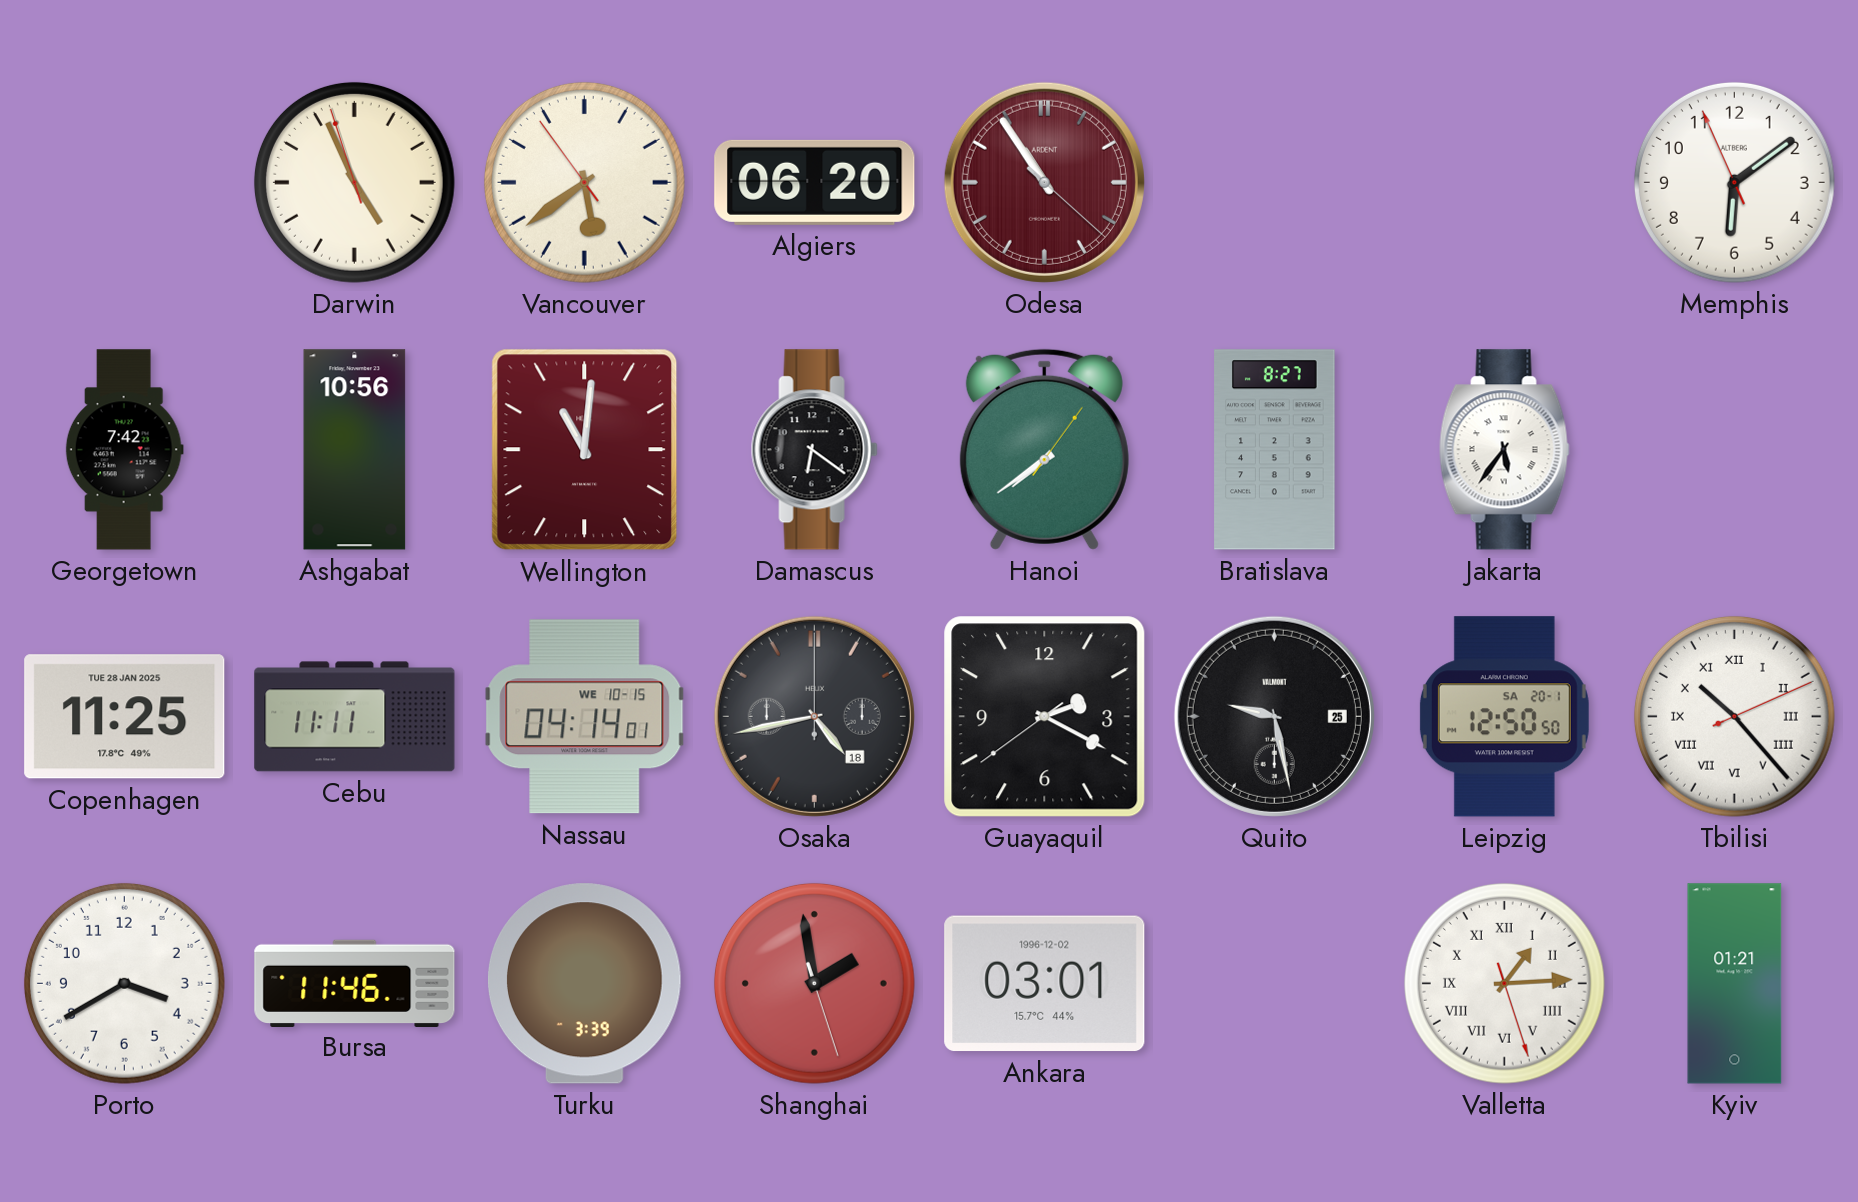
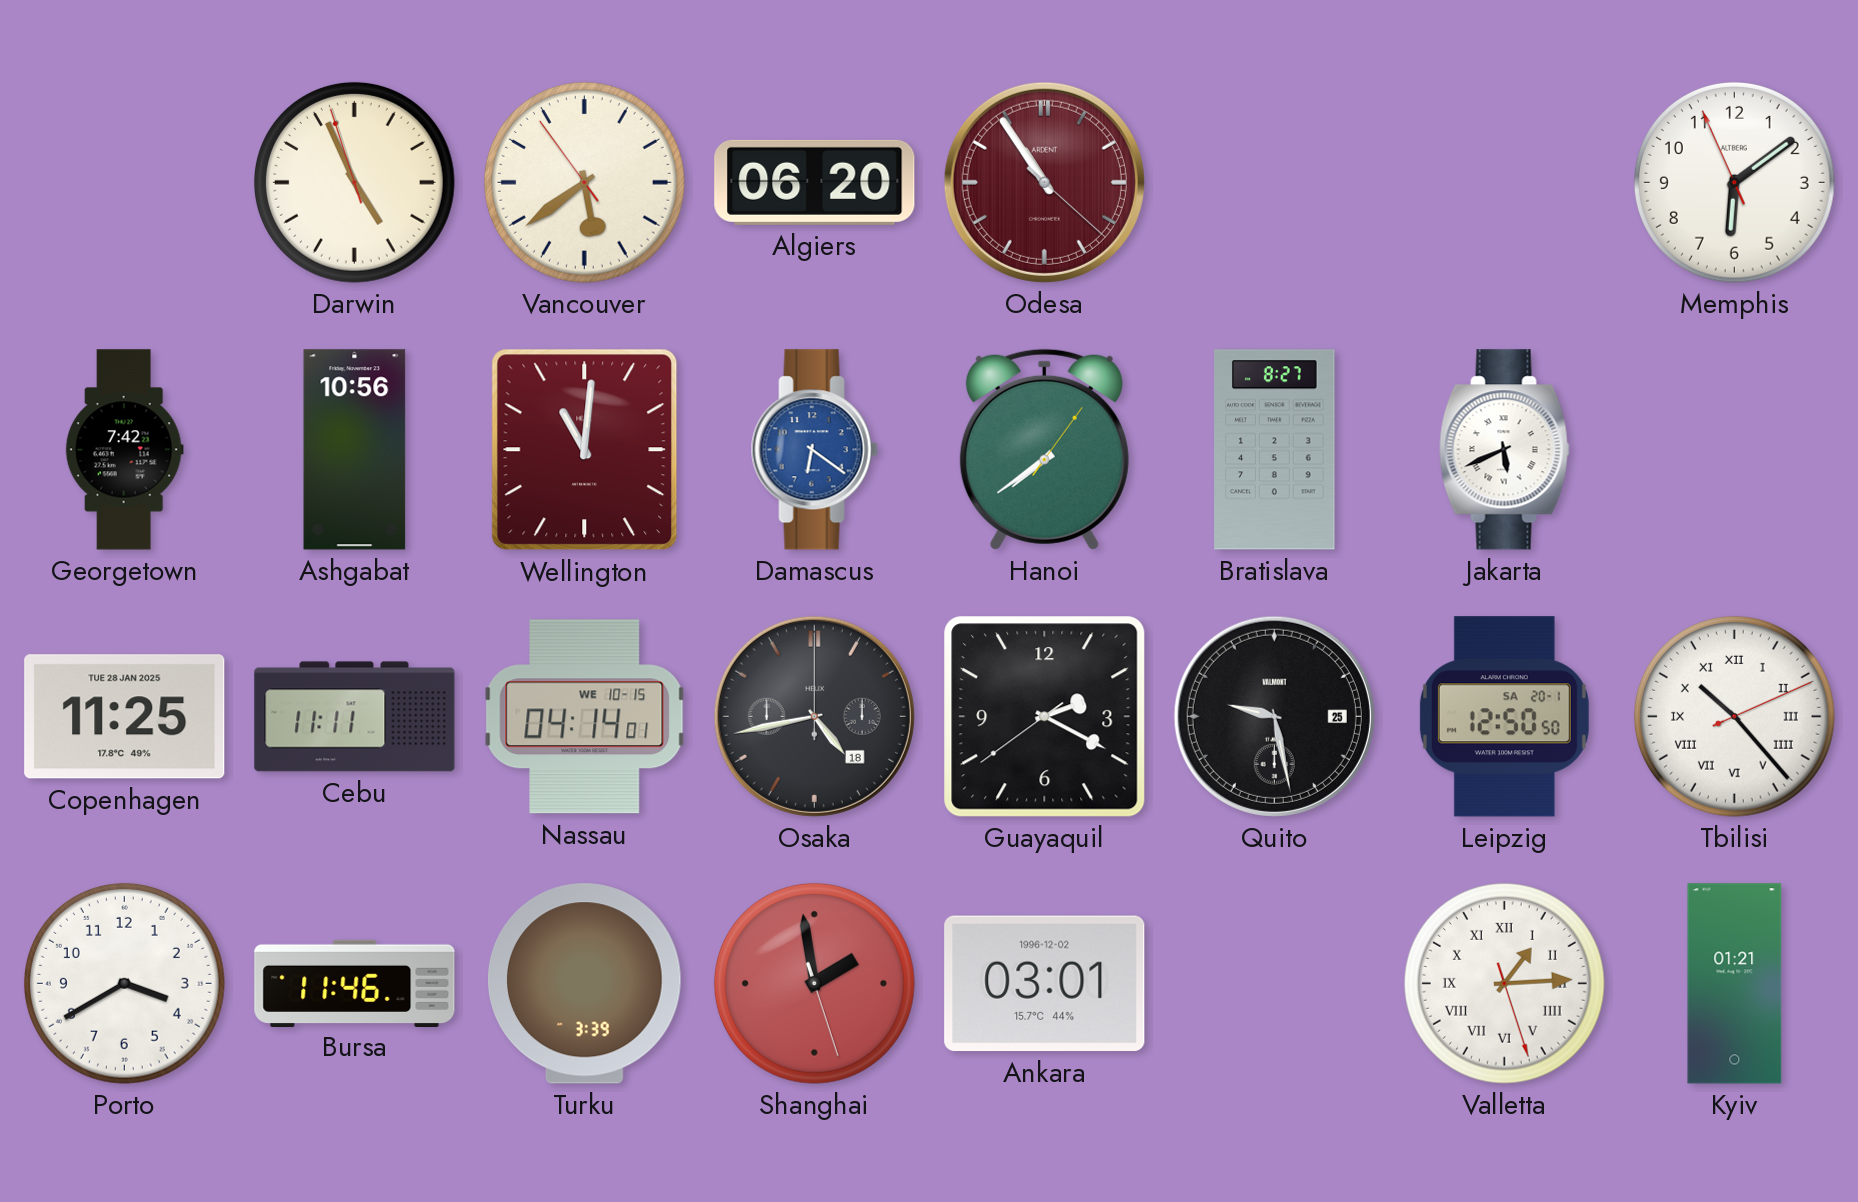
Damascus dial: black -> blue
Jakarta: 5:36 -> 5:41
